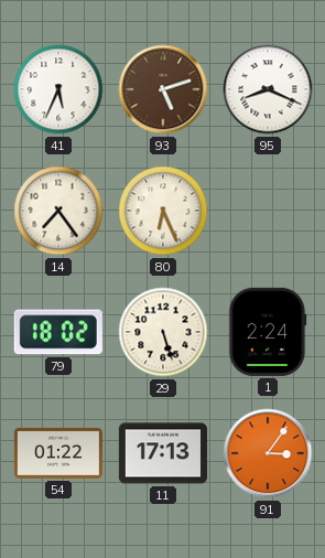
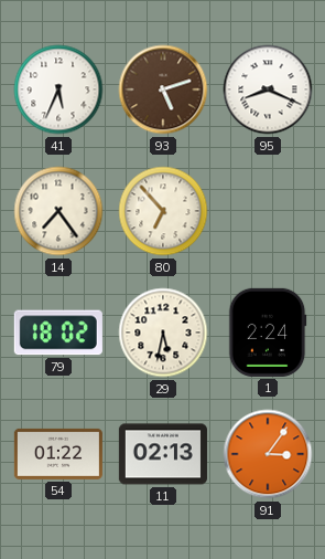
80: 6:26 -> 6:53
29: 5:27 -> 5:32
11: 17:13 -> 02:13
